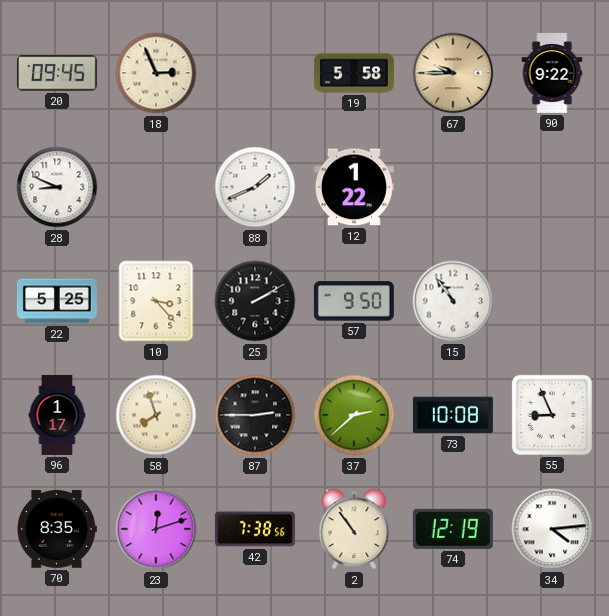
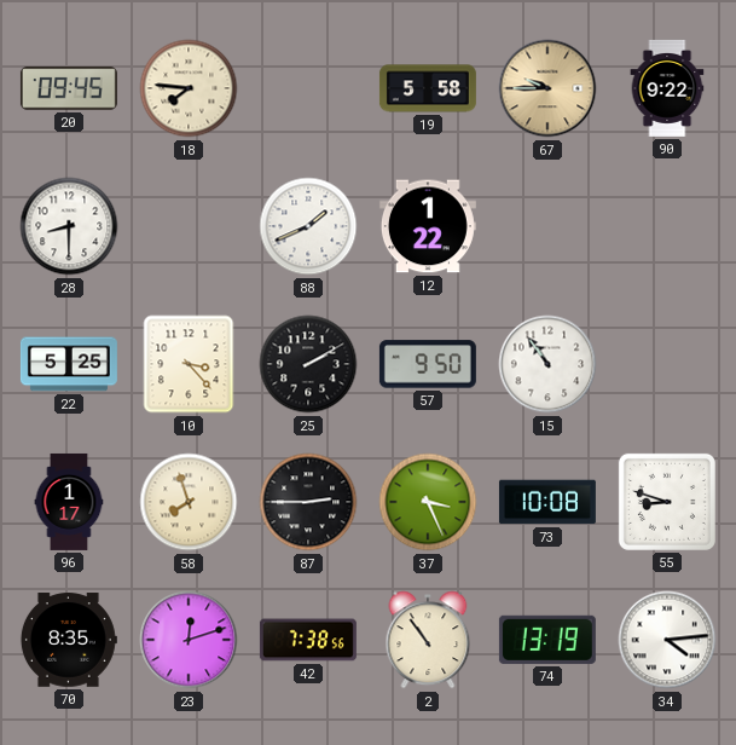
18: 2:56 -> 7:46
28: 8:49 -> 8:30
37: 2:38 -> 3:26
55: 8:56 -> 8:48
74: 12:19 -> 13:19
